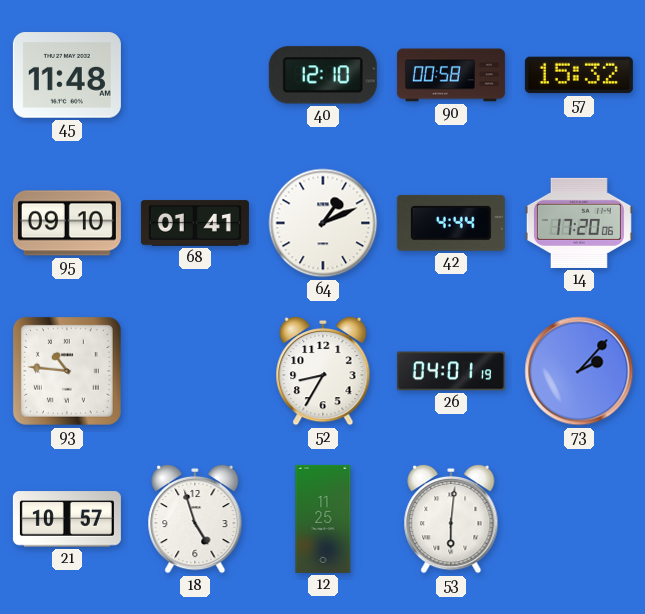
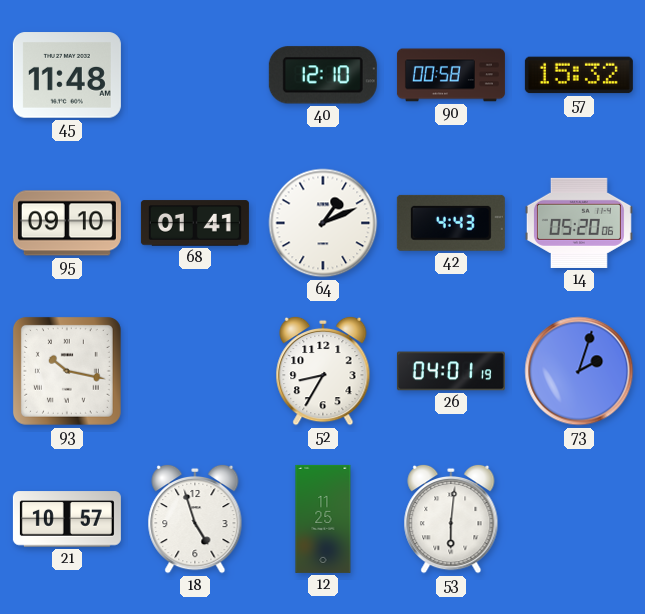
42: 4:44 -> 4:43
14: 17:20 -> 05:20
93: 10:46 -> 10:17
73: 2:07 -> 2:03
